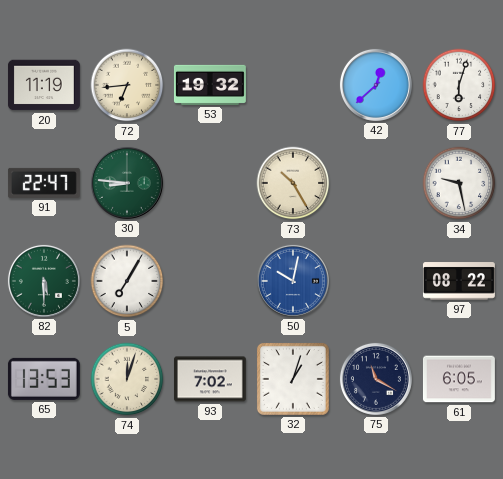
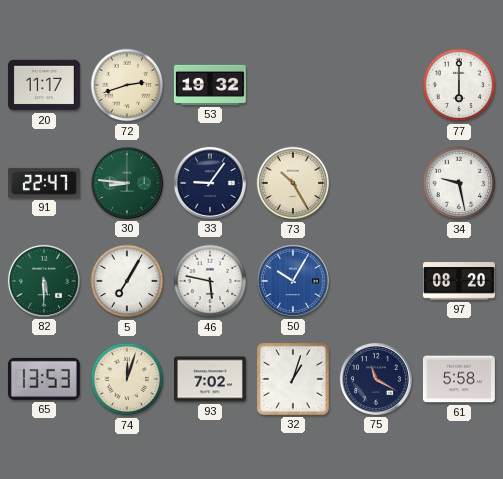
20: 11:19 -> 11:17
72: 6:44 -> 2:42
42: 12:38 -> none
77: 6:03 -> 6:00
33: none -> 9:06
46: none -> 5:47
50: 10:02 -> 10:05
97: 08:22 -> 08:20
61: 6:05 -> 5:58
